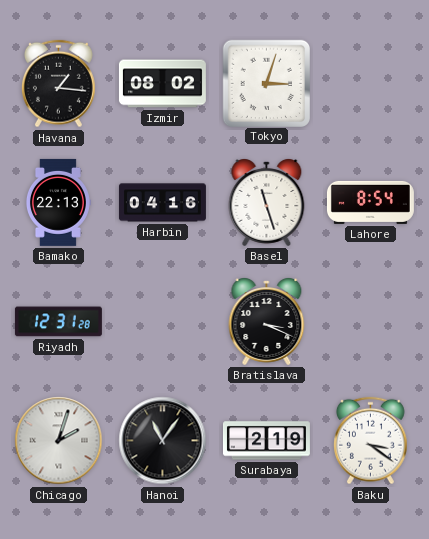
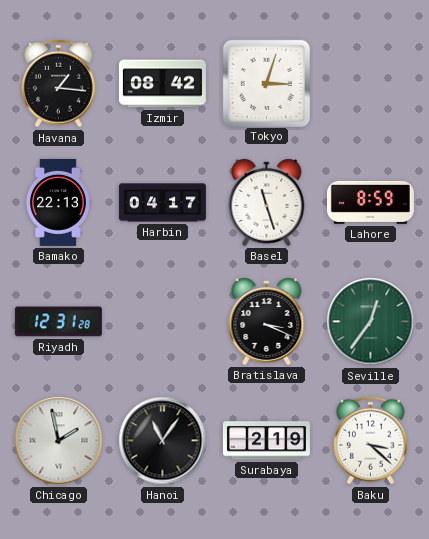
Izmir: 08:02 -> 08:42
Harbin: 04:16 -> 04:17
Lahore: 8:54 -> 8:59
Seville: none -> 12:36
Chicago: 2:03 -> 1:58
Baku: 3:21 -> 3:22
